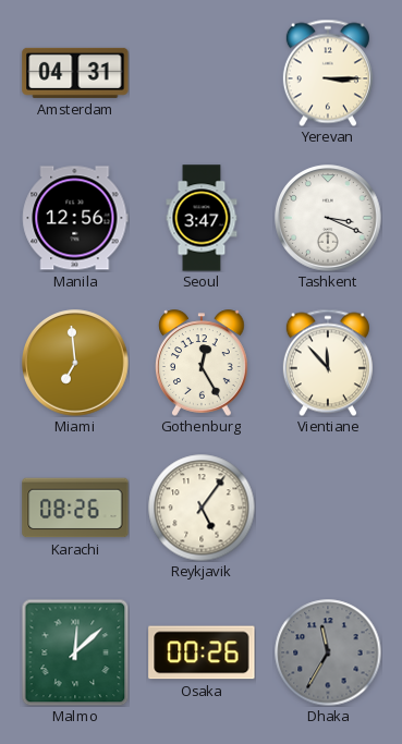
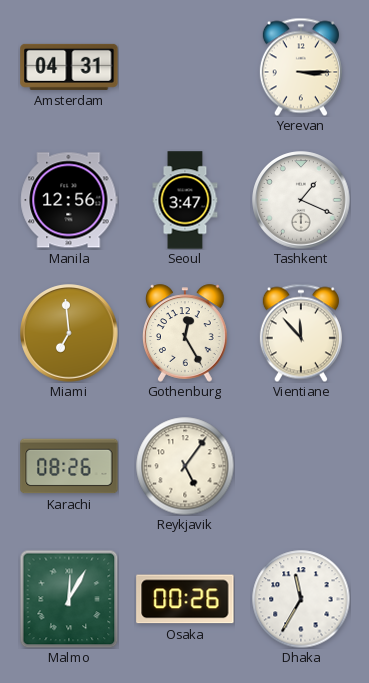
Tashkent: 3:19 -> 1:19
Malmo: 12:08 -> 12:05
Dhaka dial: grey -> white
